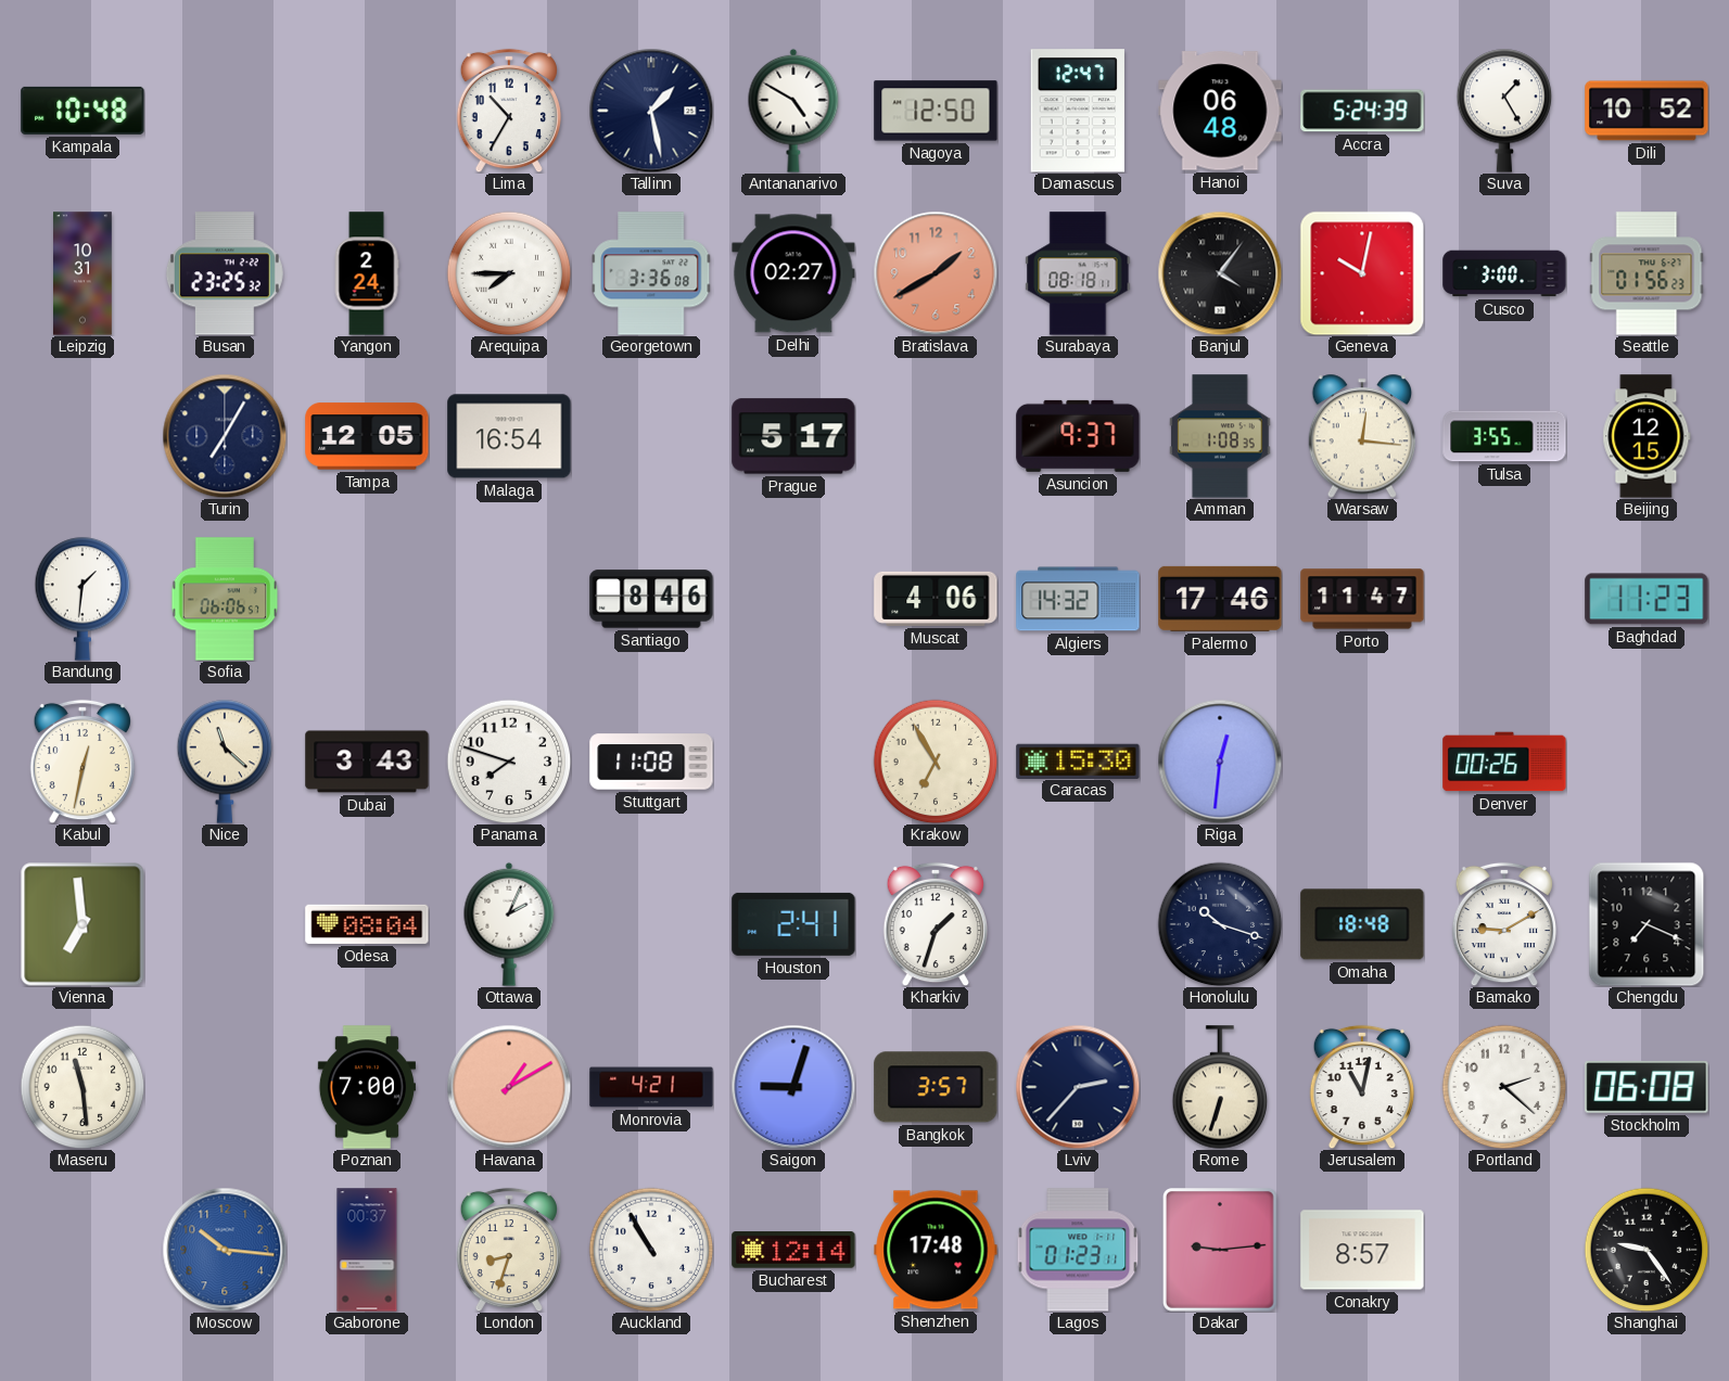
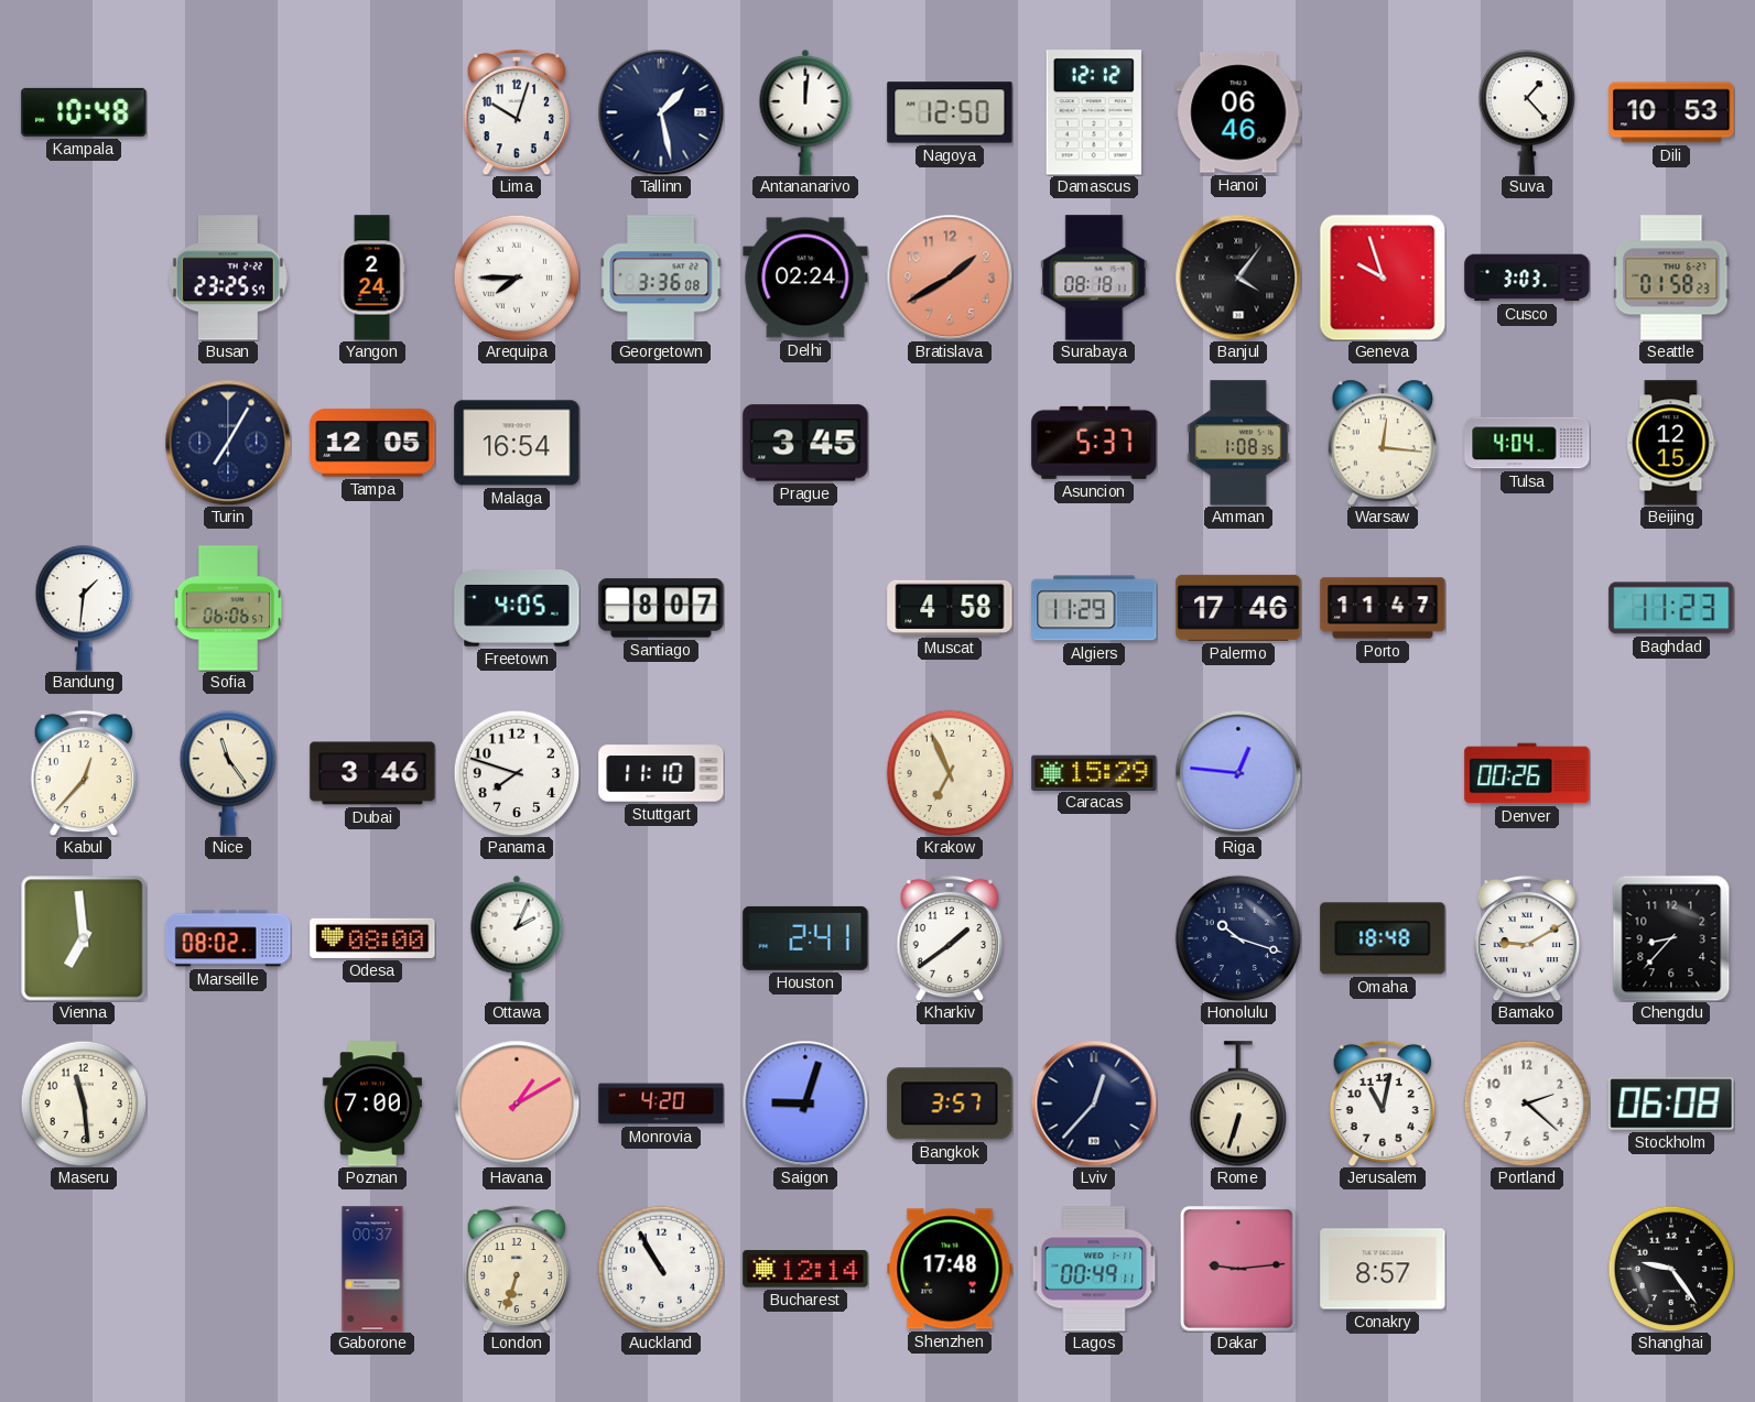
Lima: 10:35 -> 10:03
Antananarivo: 4:50 -> 12:01
Damascus: 12:47 -> 12:12
Hanoi: 06:48 -> 06:46
Accra: 5:24 -> none
Suva: 1:25 -> 1:23
Dili: 10:52 -> 10:53
Leipzig: 10:31 -> none
Busan: 23:25:32 -> 23:25:57
Delhi: 02:27 -> 02:24
Geneva: 10:02 -> 9:57
Cusco: 3:00 -> 3:03
Seattle: 01:56 -> 01:58
Prague: 5:17 -> 3:45
Asuncion: 9:37 -> 5:37
Tulsa: 3:55 -> 4:04
Freetown: none -> 4:05
Santiago: 8:46 -> 8:07
Muscat: 4:06 -> 4:58
Algiers: 14:32 -> 11:29
Kabul: 12:32 -> 12:37
Nice: 11:22 -> 11:24
Dubai: 3:43 -> 3:46
Stuttgart: 11:08 -> 11:10
Krakow: 6:55 -> 6:56
Caracas: 15:30 -> 15:29
Riga: 12:31 -> 12:46
Marseille: none -> 08:02
Odesa: 08:04 -> 08:00
Kharkiv: 1:33 -> 1:39
Chengdu: 7:19 -> 8:37
Monrovia: 4:21 -> 4:20
Lviv: 2:37 -> 12:37
Moscow: 10:16 -> none
London: 8:33 -> 6:33
Lagos: 01:23 -> 00:49
